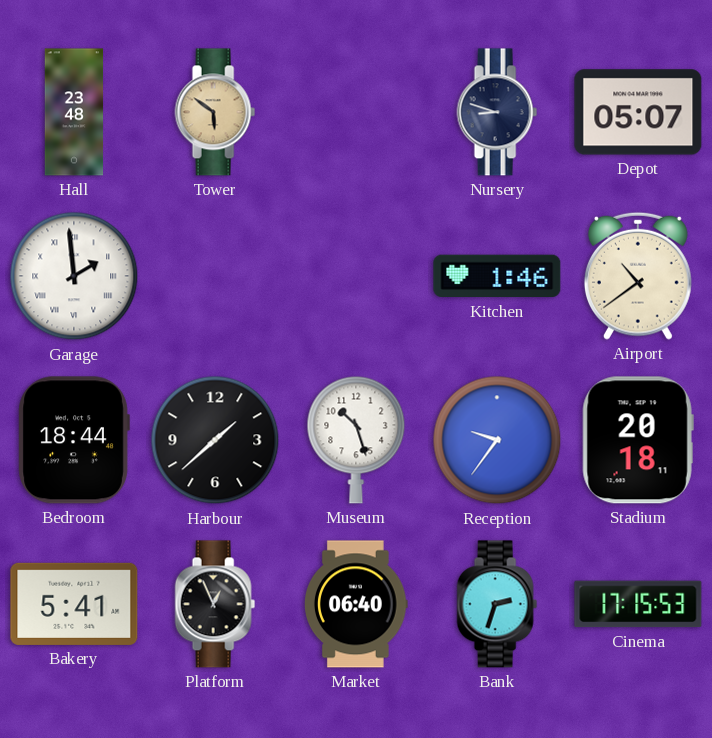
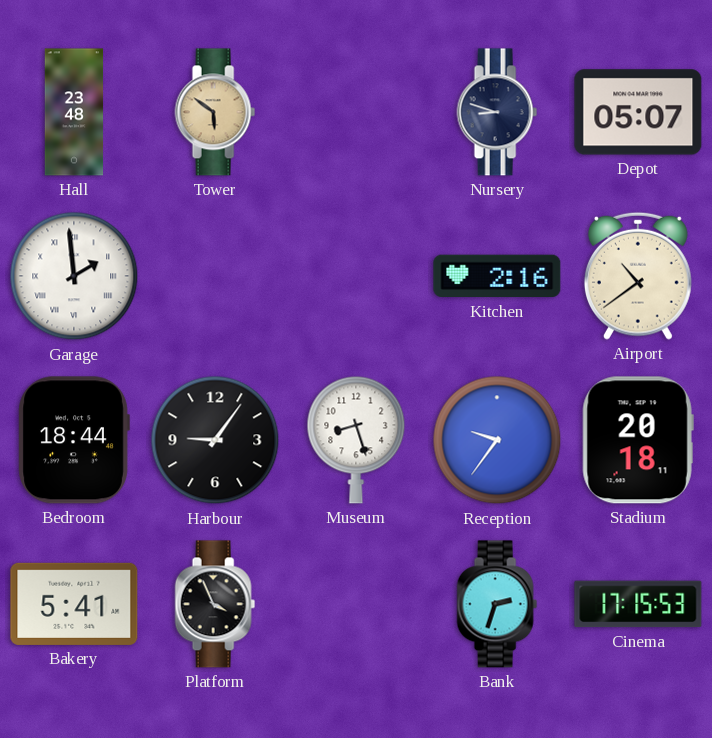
Kitchen: 1:46 -> 2:16
Harbour: 1:38 -> 9:06
Museum: 10:27 -> 8:27
Platform: 12:56 -> 3:56
Market: 06:40 -> none
